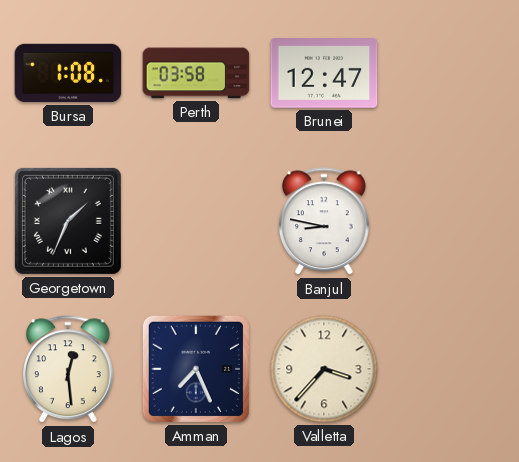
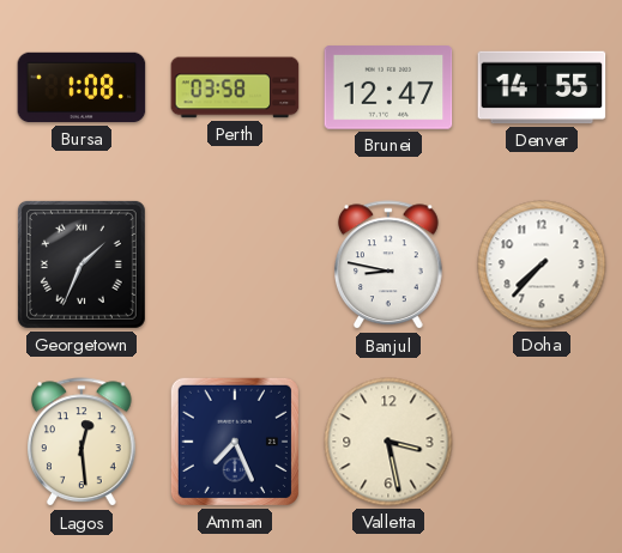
Denver: none -> 14:55
Doha: none -> 7:37
Valletta: 3:37 -> 3:28
